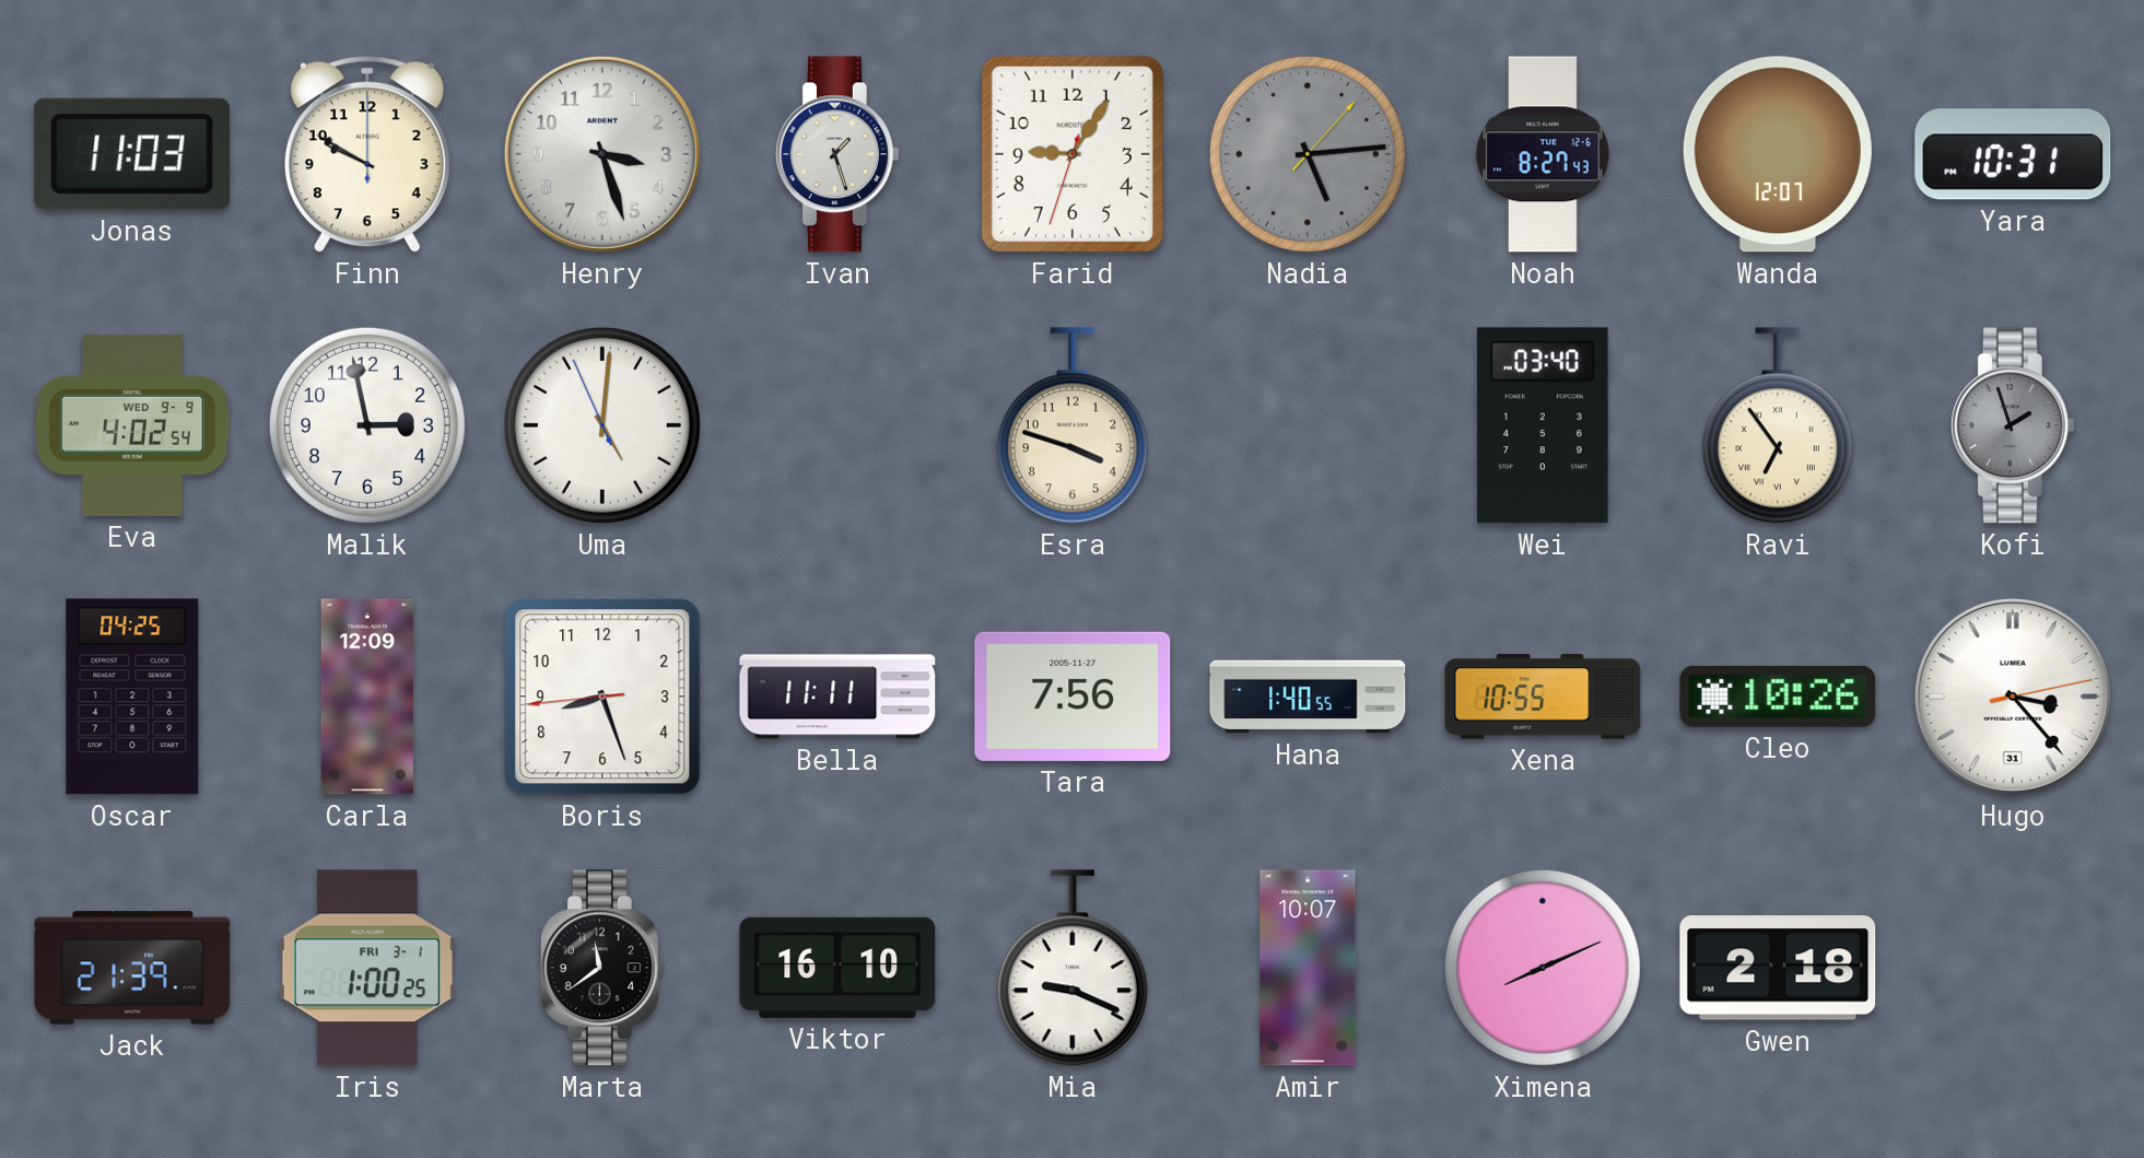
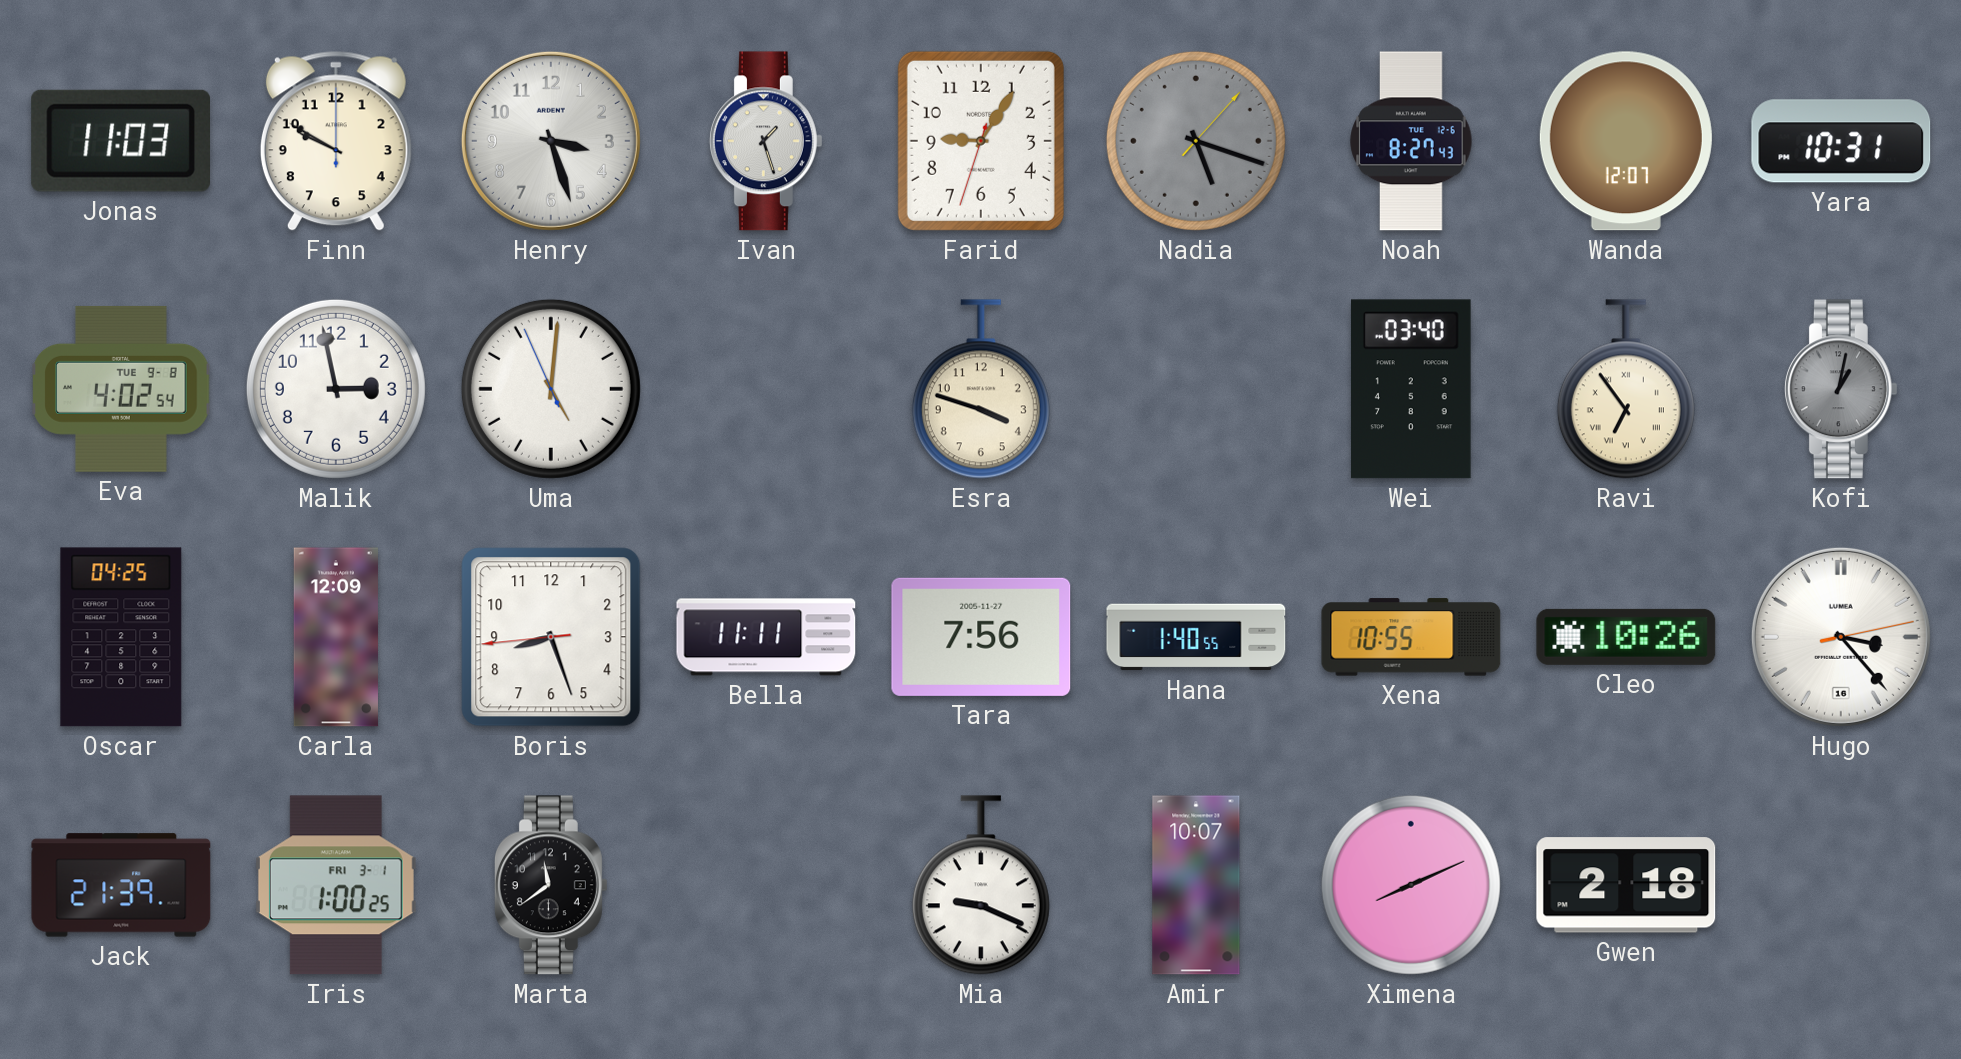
Nadia: 5:14 -> 5:18
Eva date: WED 9-9 -> TUE 9-8
Kofi: 1:57 -> 1:02
Hugo date: 31 -> 16
Viktor: 16:10 -> none
